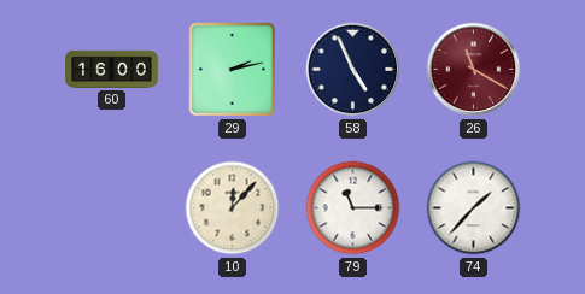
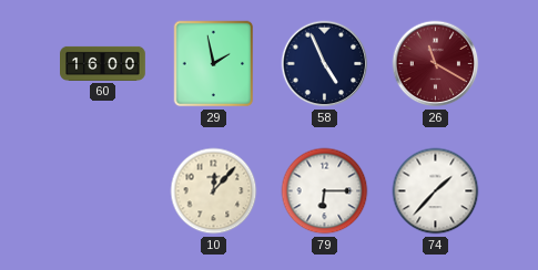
29: 2:13 -> 1:58
79: 11:15 -> 6:15
